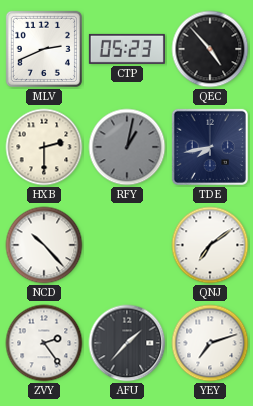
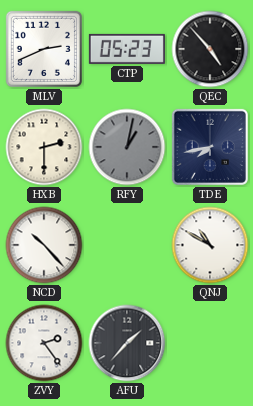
QNJ: 7:09 -> 10:50
YEY: 7:12 -> none
